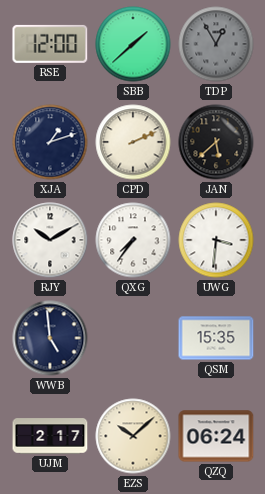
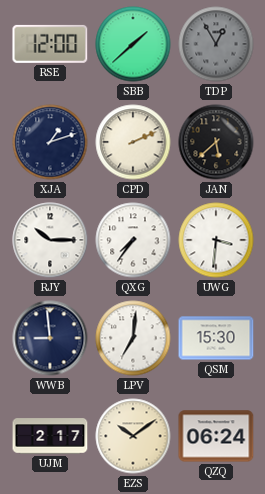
RJY: 10:10 -> 10:15
WWB: 4:59 -> 8:59
LPV: none -> 7:01
QSM: 15:35 -> 15:30
EZS: 10:08 -> 10:09
